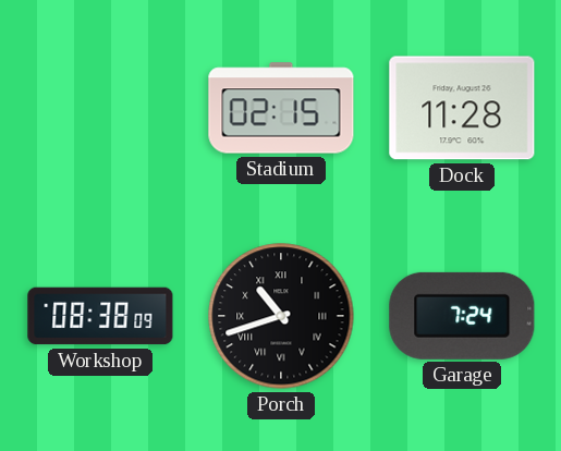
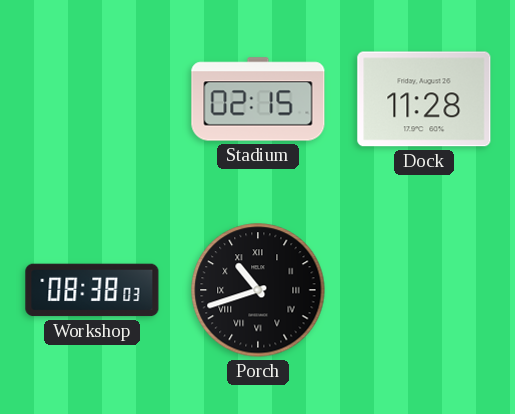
Workshop: 08:38:09 -> 08:38:03
Garage: 7:24 -> none
